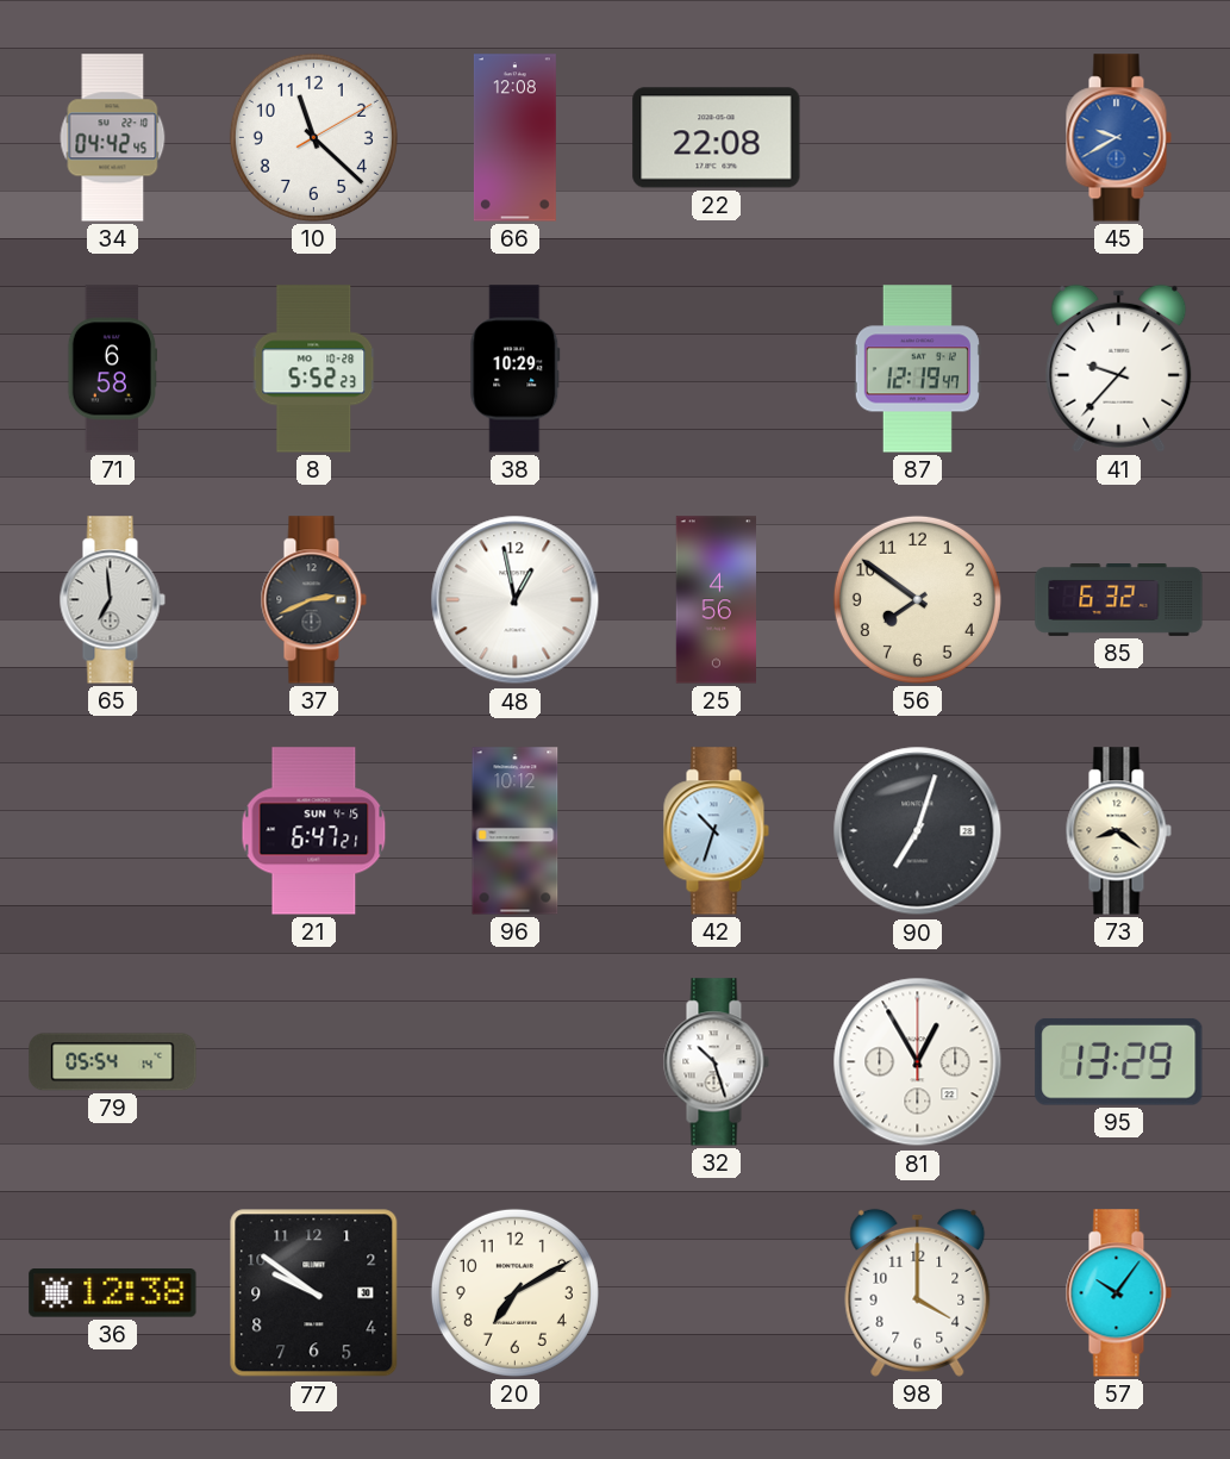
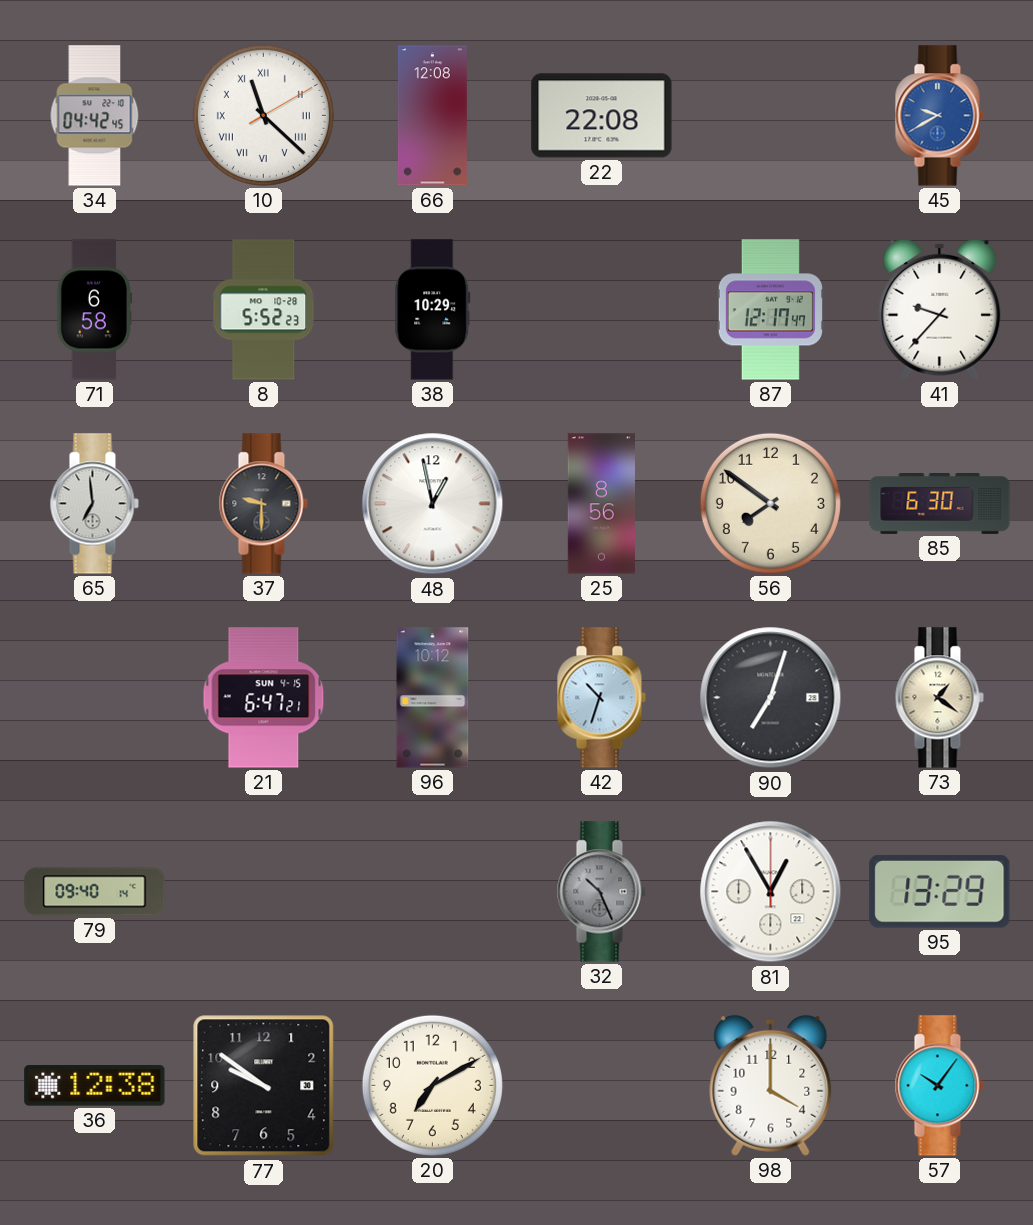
10 numerals: Arabic -> Roman
87: 12:19 -> 12:17
37: 2:41 -> 9:30
25: 4:56 -> 8:56
85: 6:32 -> 6:30
73: 8:21 -> 1:21
79: 05:54 -> 09:40
32: 10:27 -> 10:26
32 dial: white -> grey
